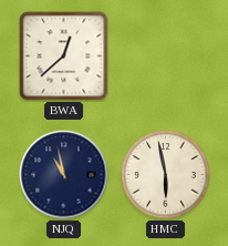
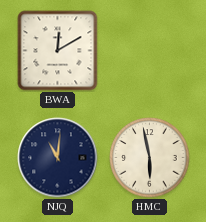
BWA: 12:38 -> 12:10
NJQ: 10:58 -> 11:01
